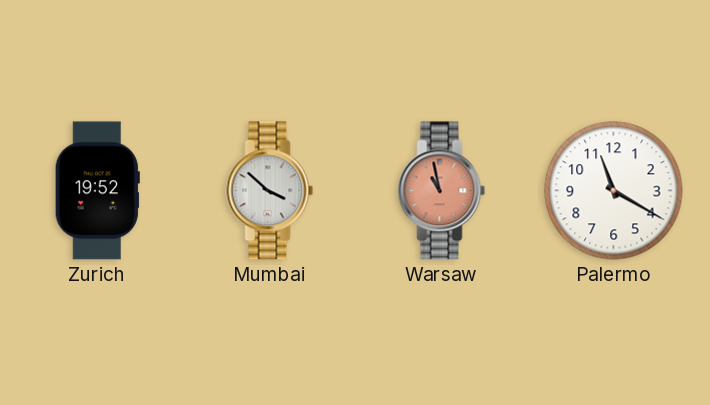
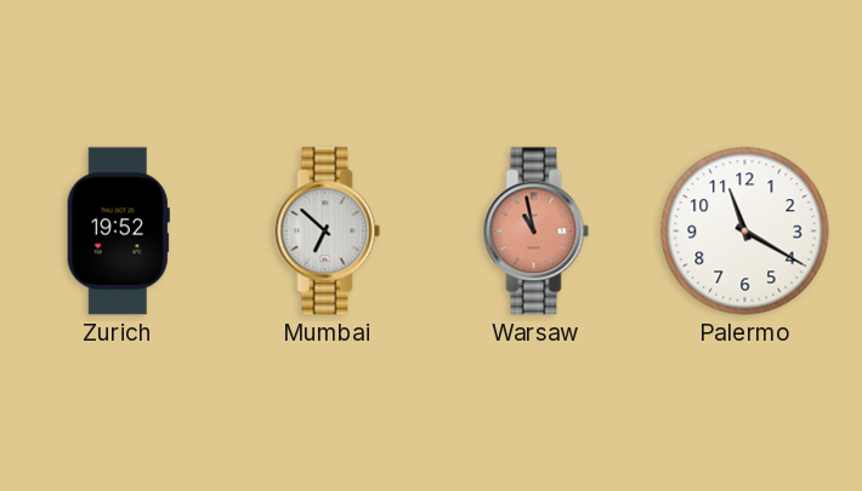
Mumbai: 3:52 -> 6:52
